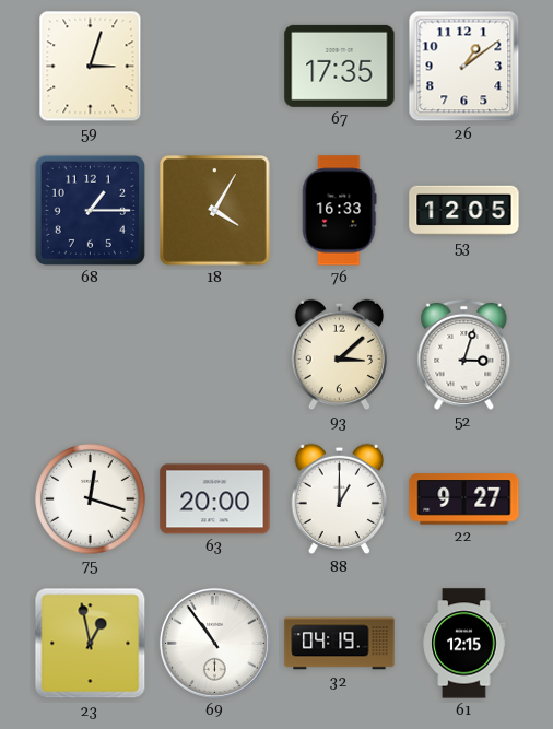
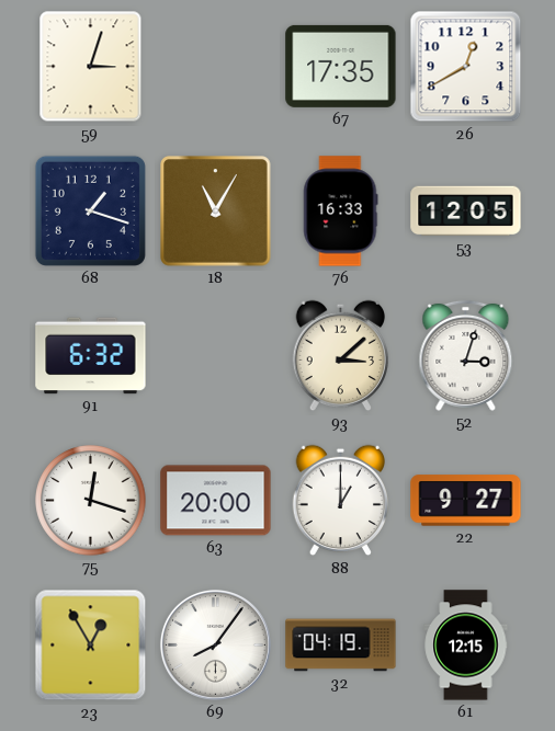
26: 1:09 -> 12:40
68: 1:15 -> 1:18
18: 4:05 -> 11:05
91: none -> 6:32
23: 12:58 -> 12:55
69: 10:54 -> 8:06
